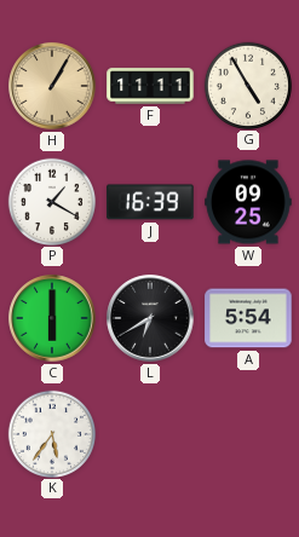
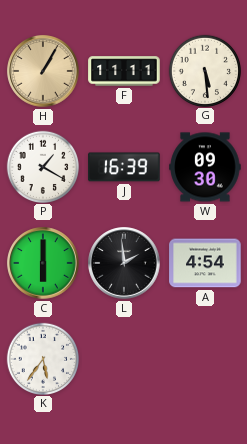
G: 4:55 -> 5:29
W: 09:25 -> 09:30
L: 6:40 -> 1:59
A: 5:54 -> 4:54
